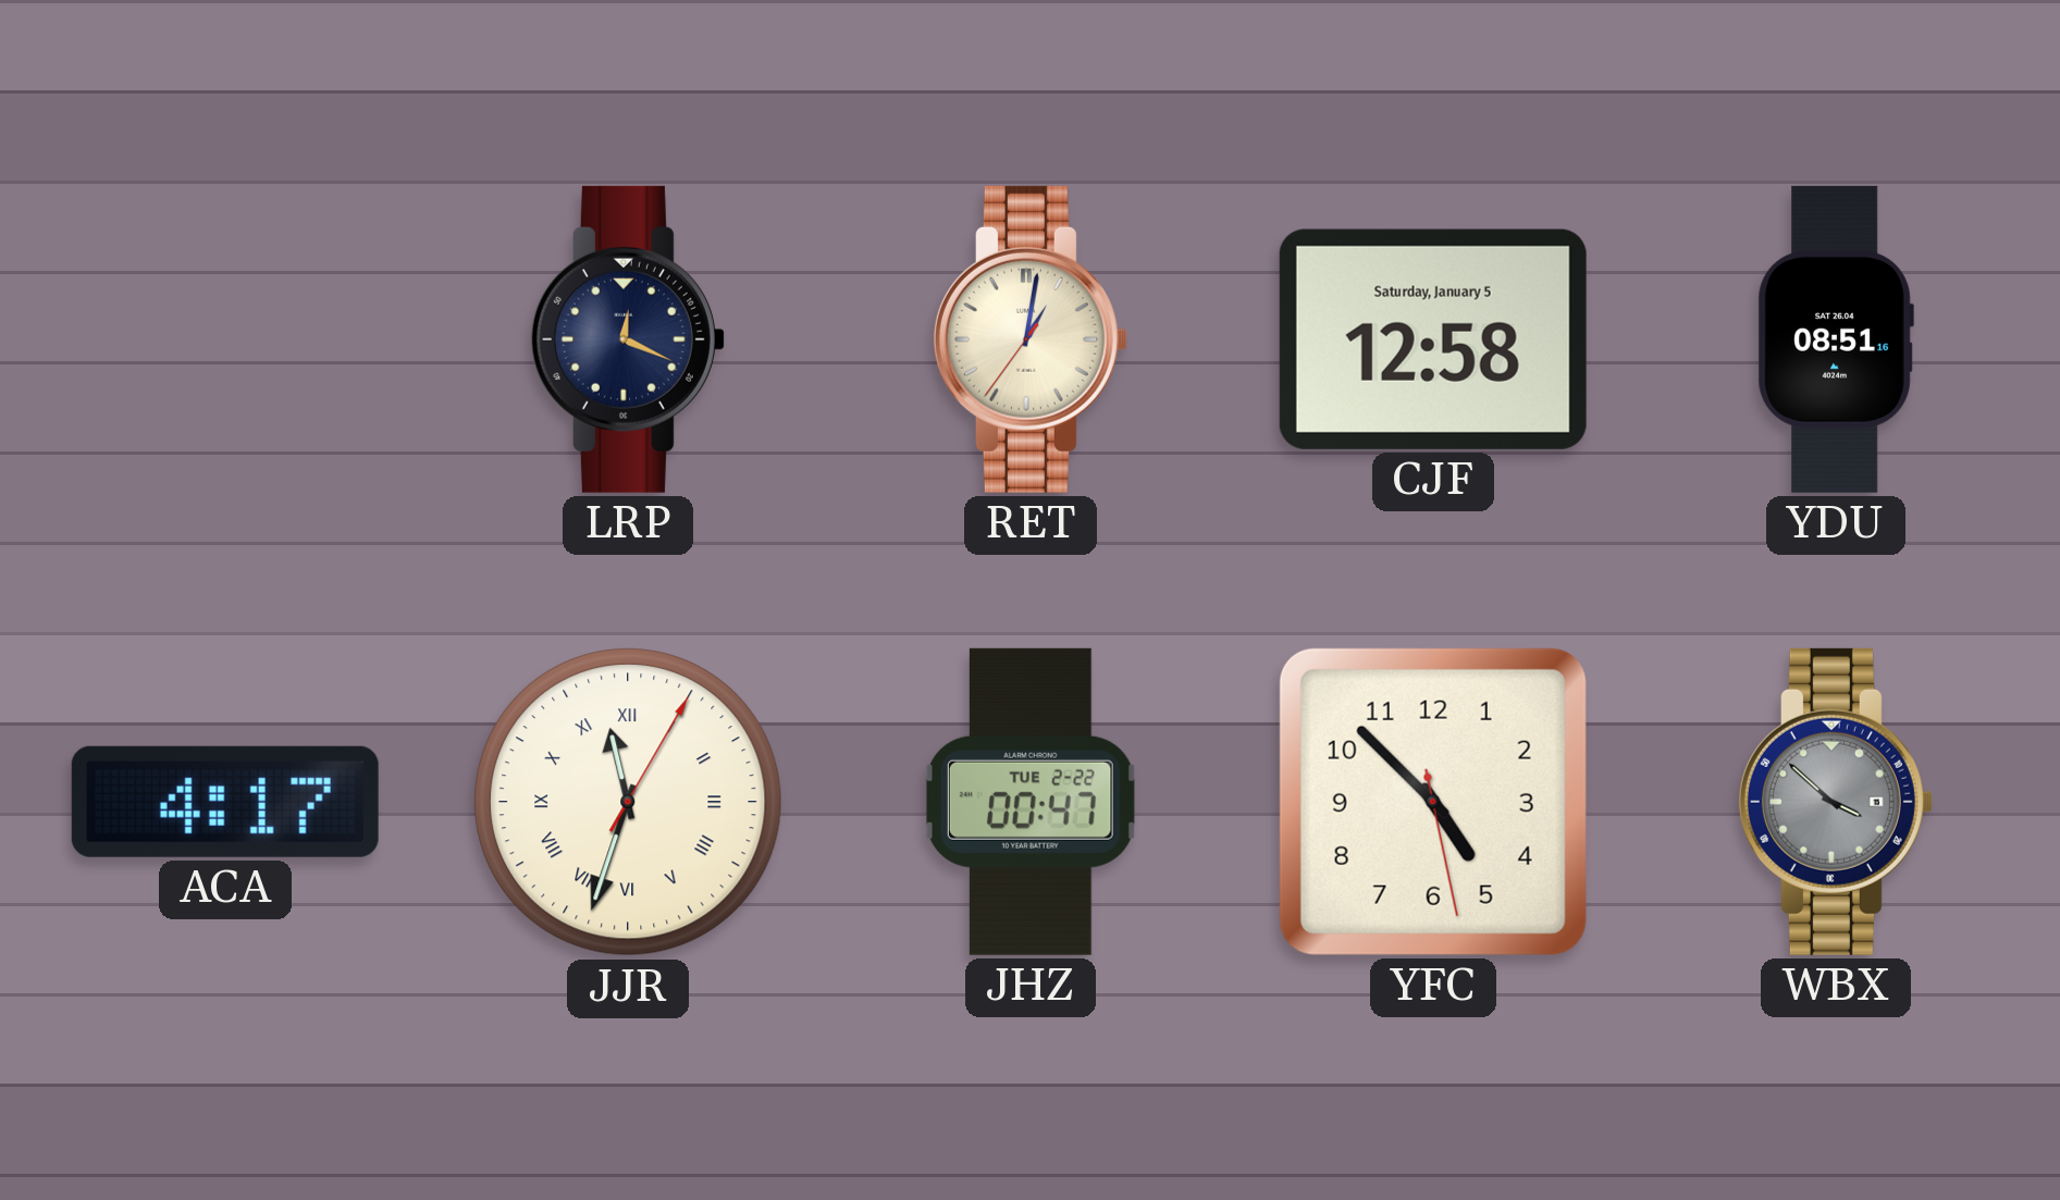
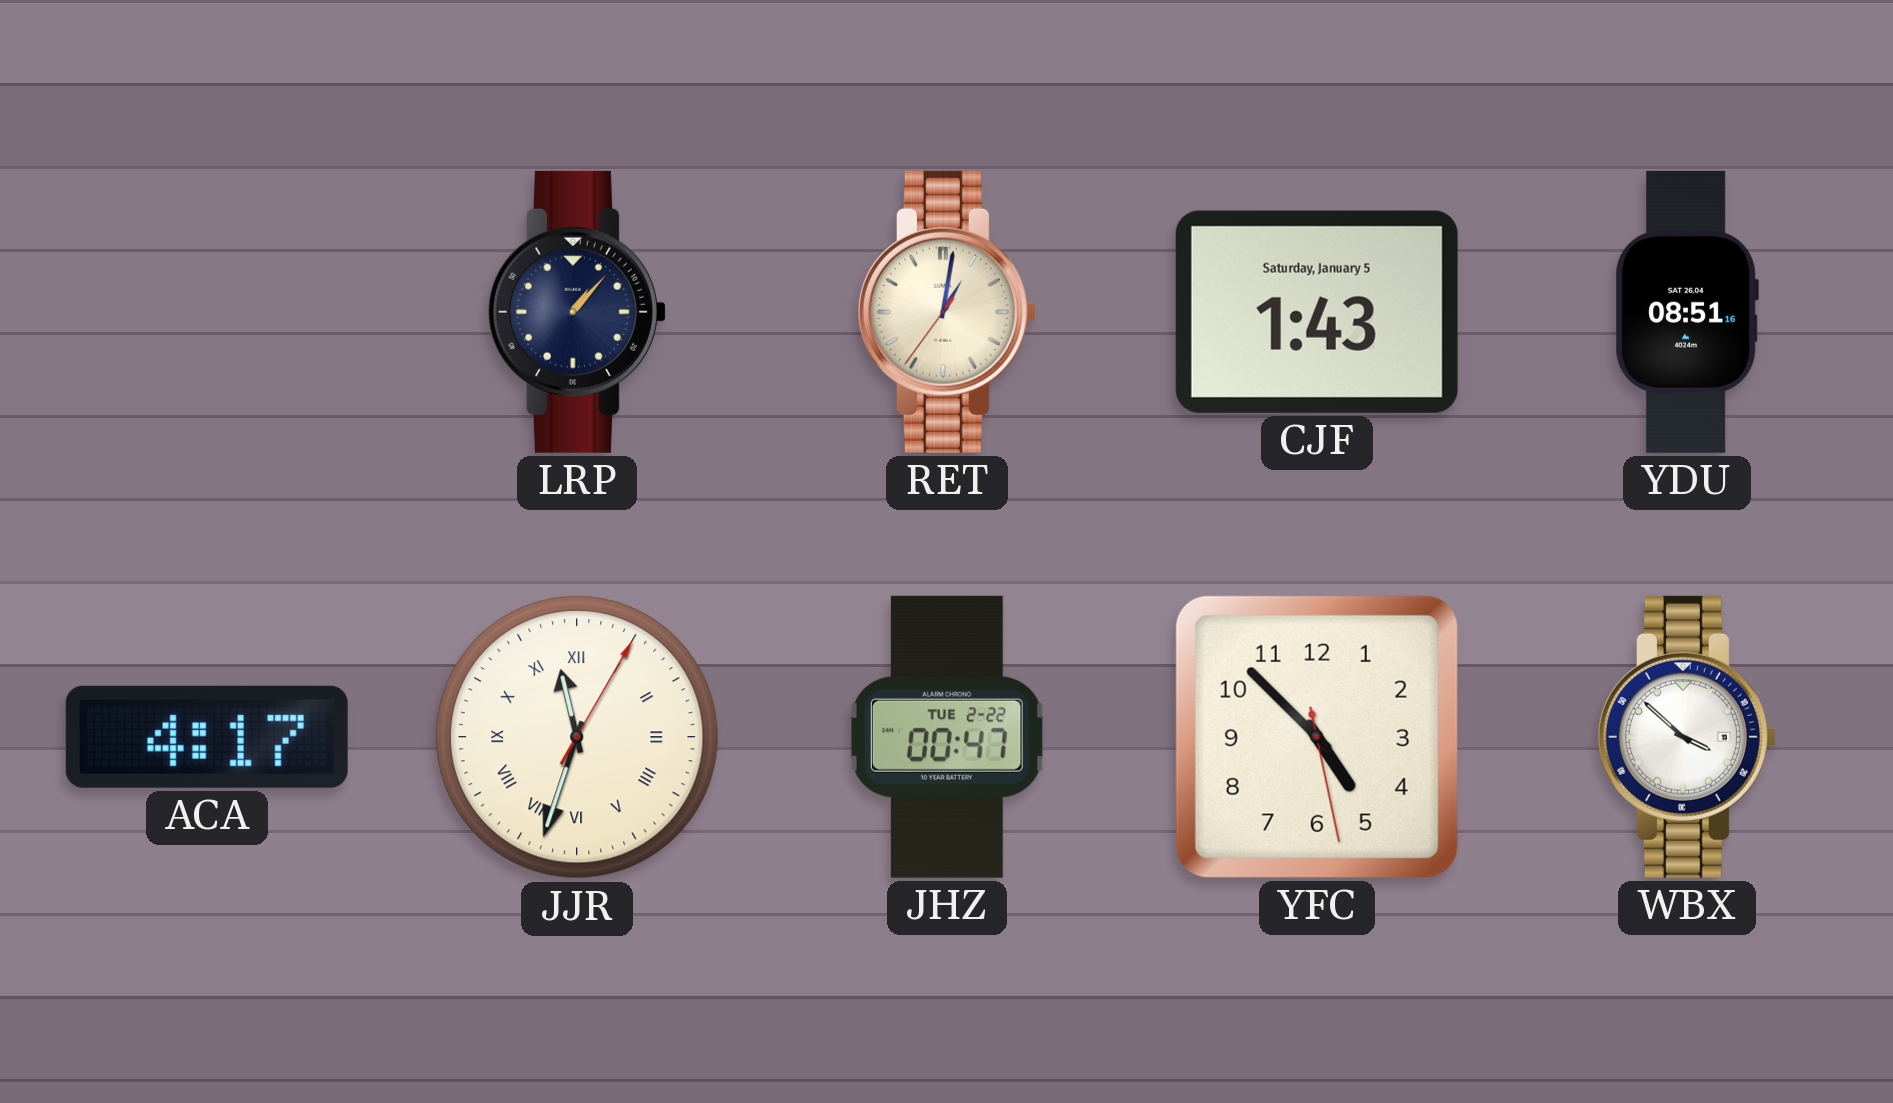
LRP: 12:19 -> 1:07
CJF: 12:58 -> 1:43
WBX dial: grey -> white
